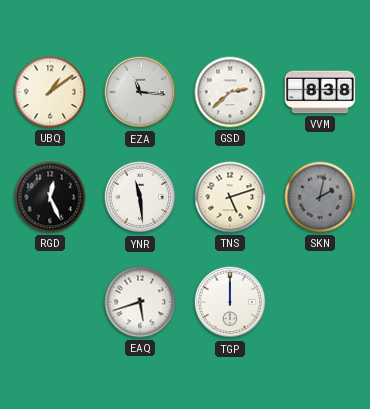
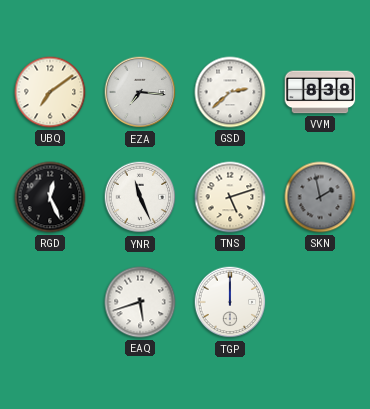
UBQ: 1:09 -> 7:09
EZA: 11:16 -> 7:16
YNR: 11:29 -> 11:26
SKN: 2:02 -> 1:58
